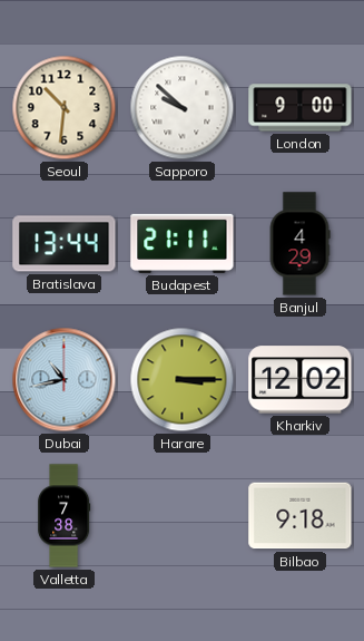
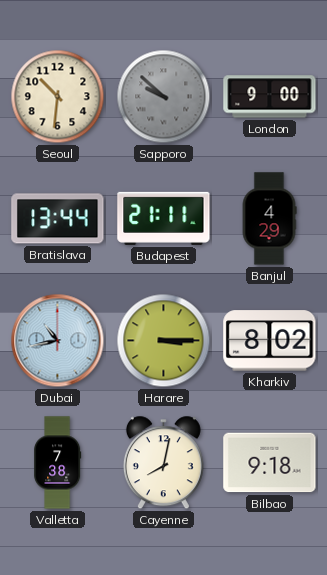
Sapporo dial: white -> grey
Kharkiv: 12:02 -> 8:02
Cayenne: none -> 8:02
